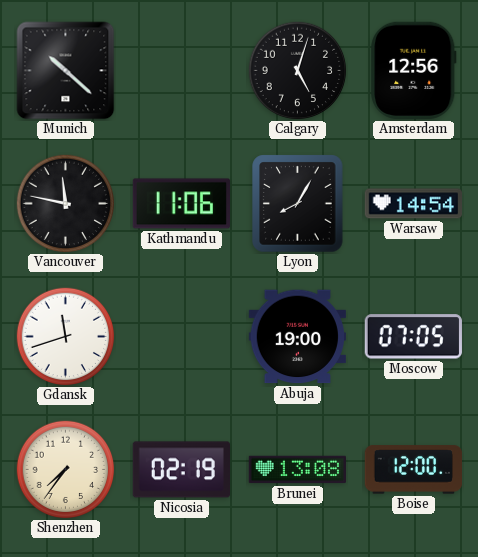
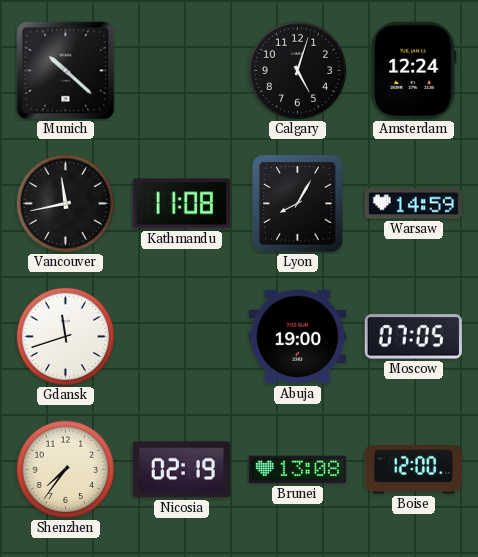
Amsterdam: 12:56 -> 12:24
Vancouver: 11:47 -> 11:43
Kathmandu: 11:06 -> 11:08
Warsaw: 14:54 -> 14:59
